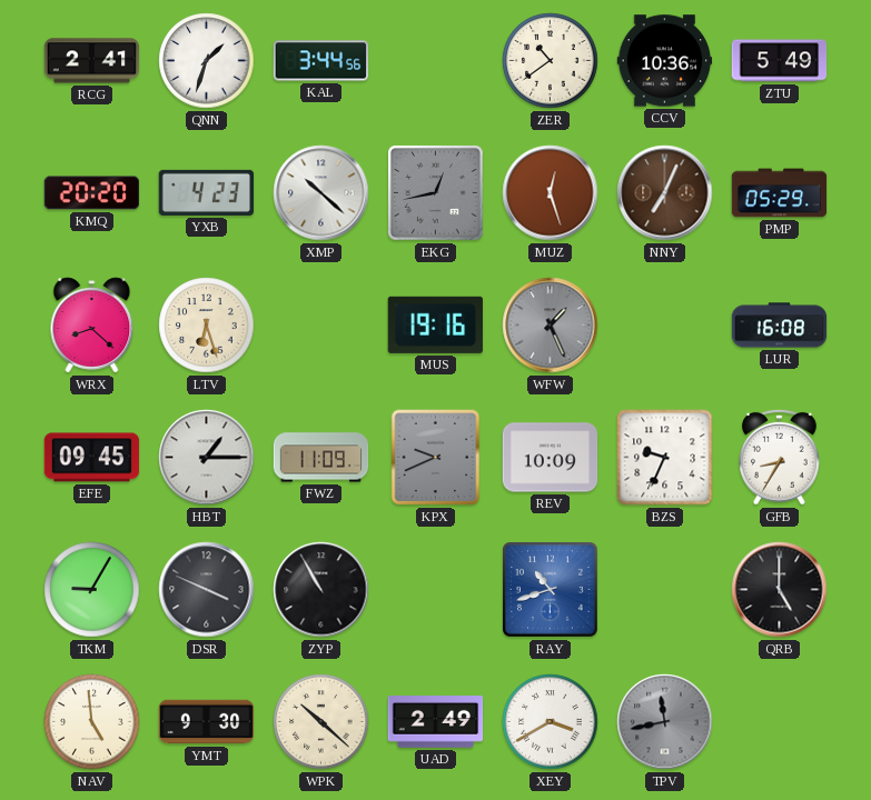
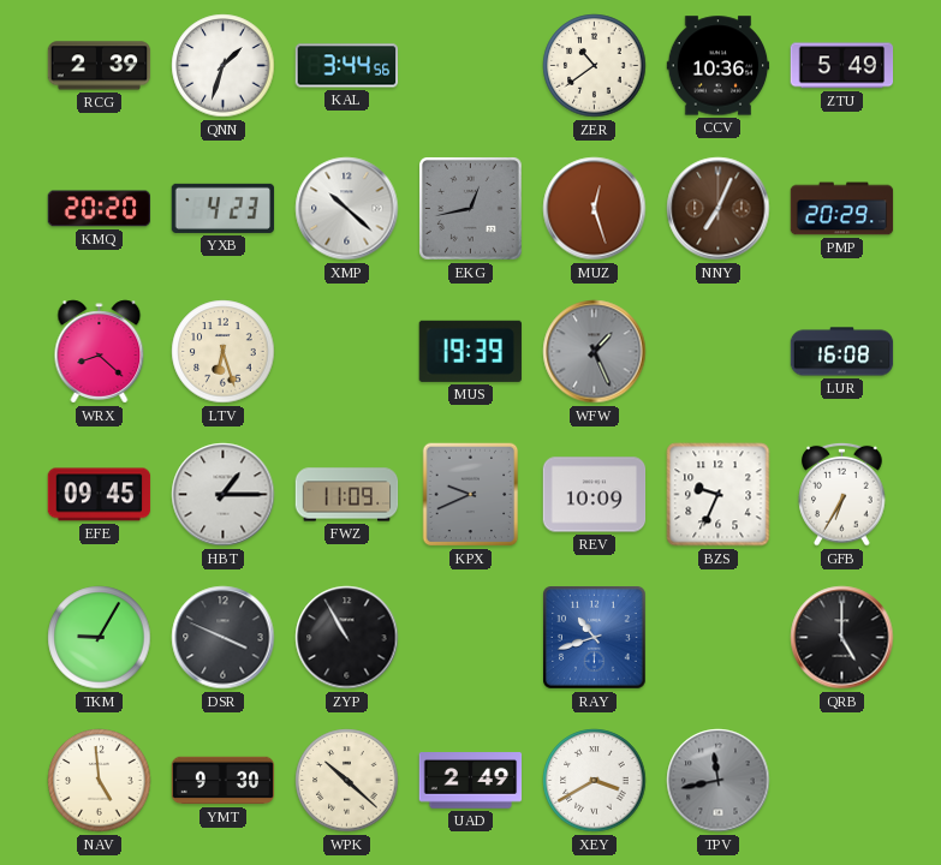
RCG: 2:41 -> 2:39
PMP: 05:29 -> 20:29
MUS: 19:16 -> 19:39
GFB: 8:35 -> 6:35
